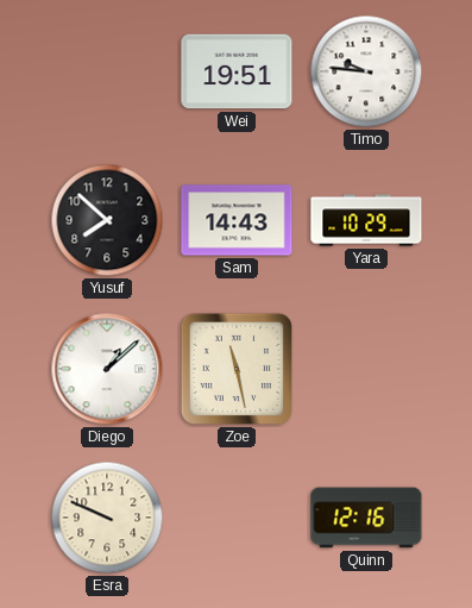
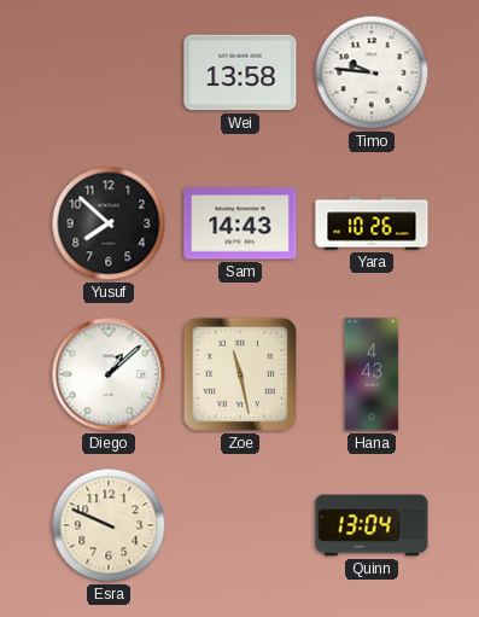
Wei: 19:51 -> 13:58
Yara: 10:29 -> 10:26
Hana: none -> 4:43
Quinn: 12:16 -> 13:04
